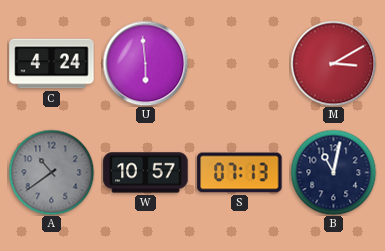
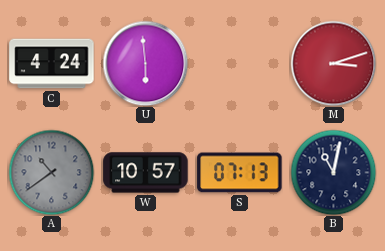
M: 3:10 -> 3:12
